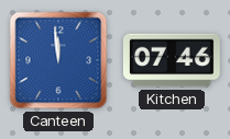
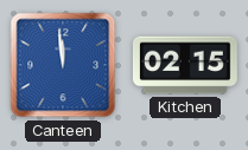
Kitchen: 07:46 -> 02:15
